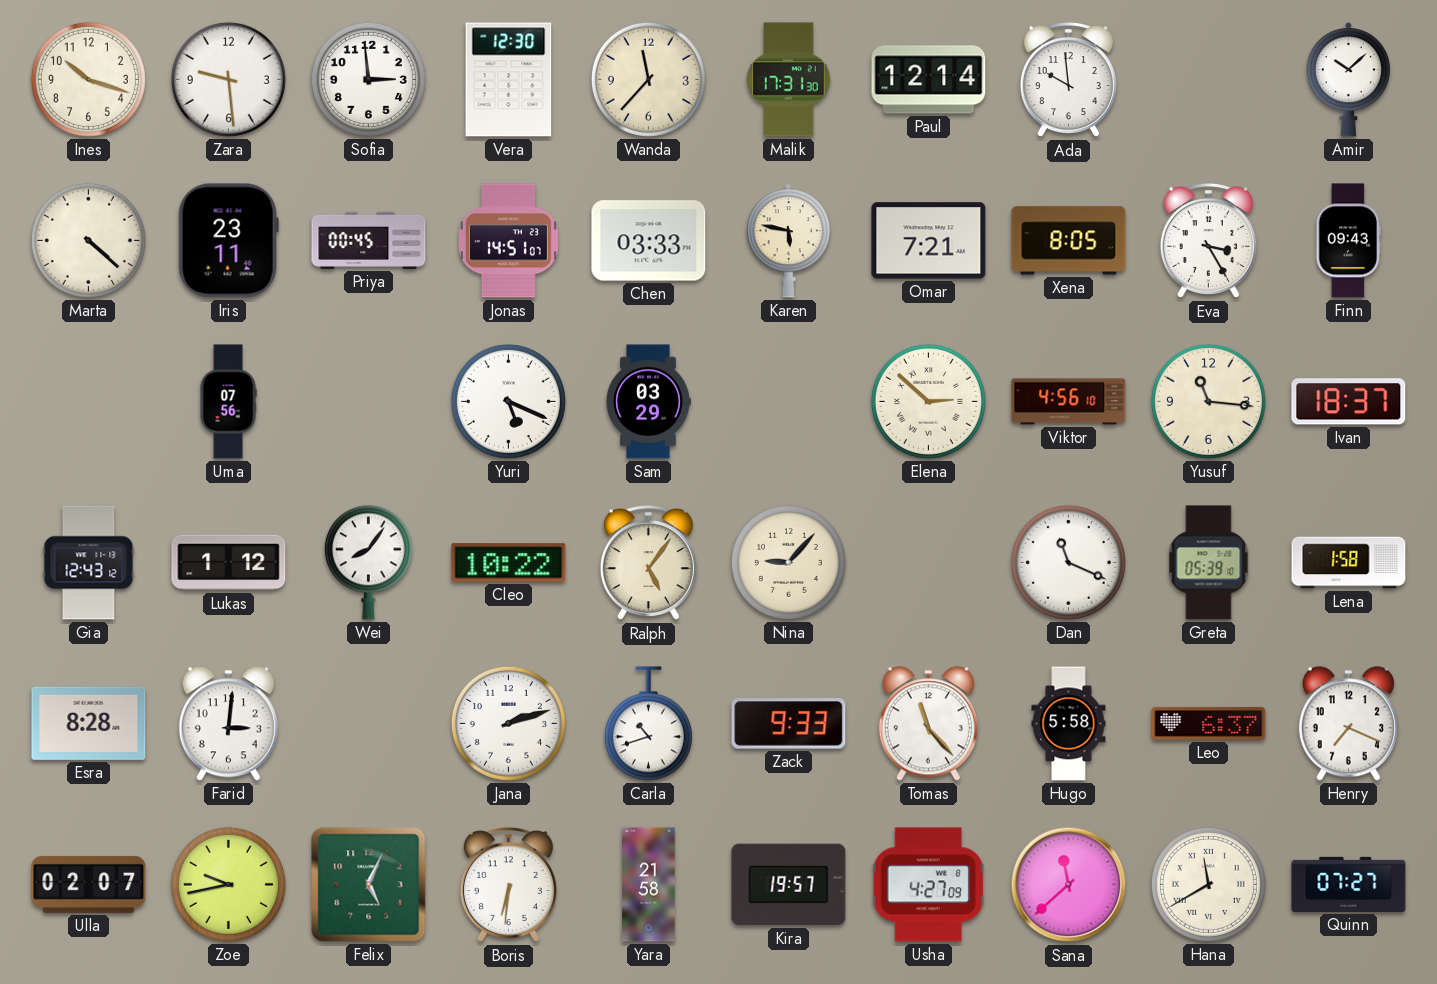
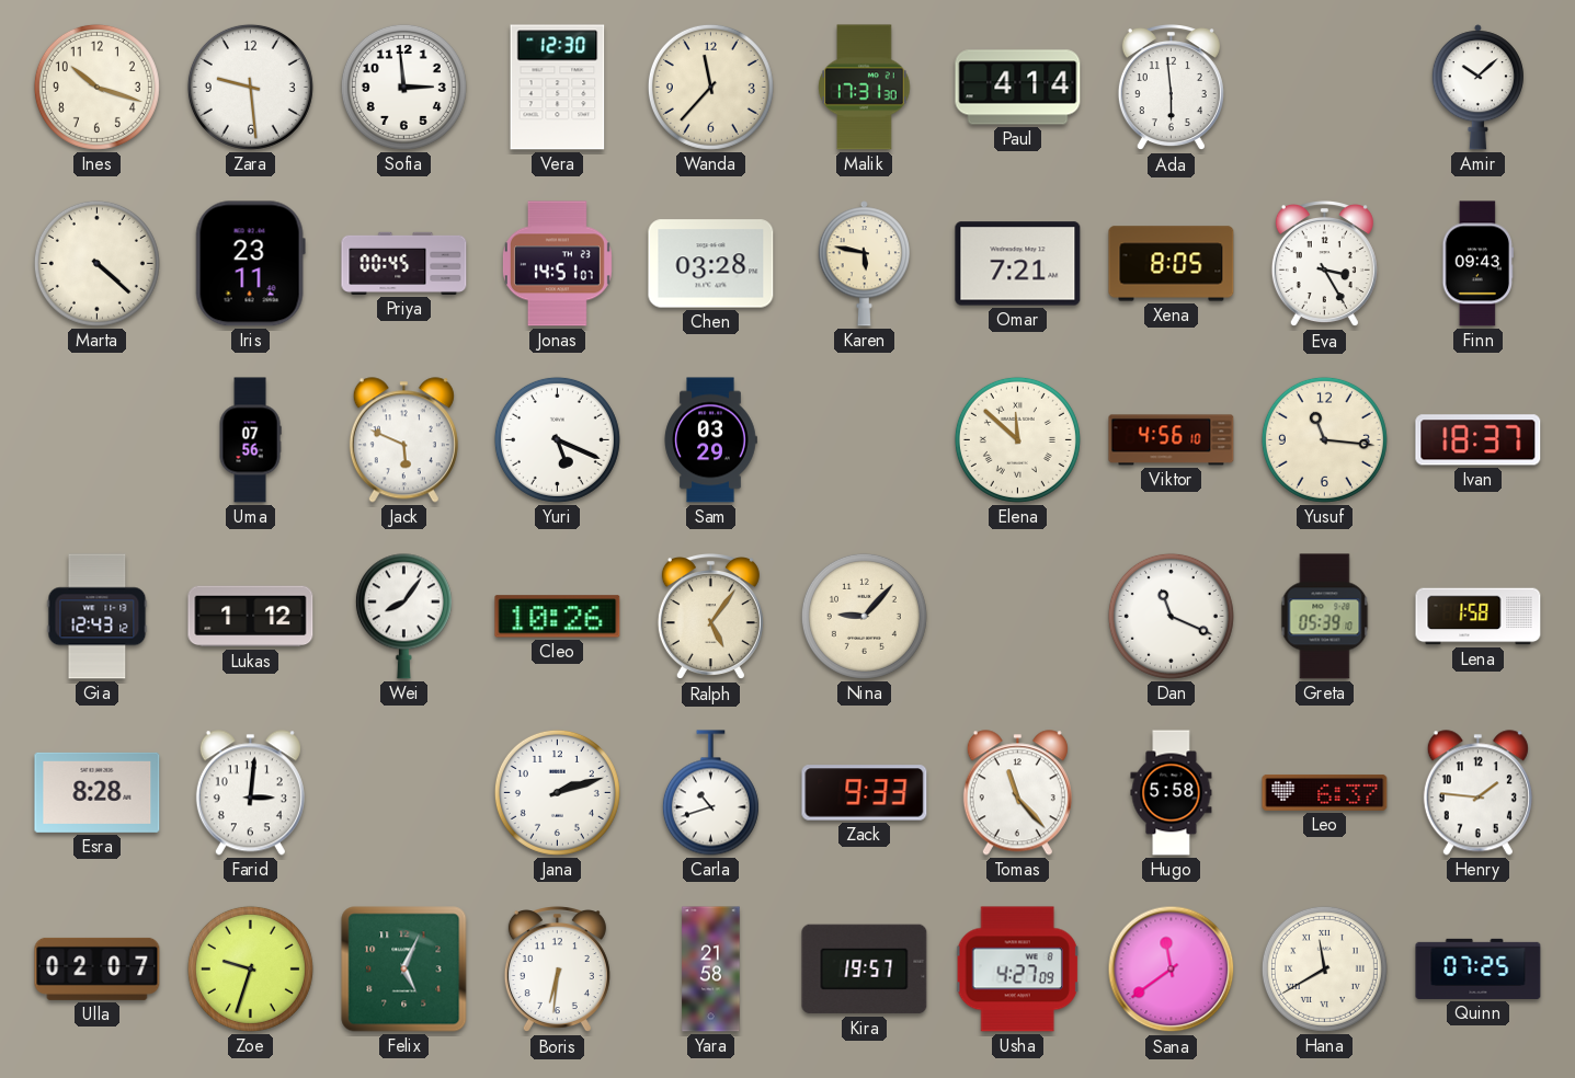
Paul: 12:14 -> 4:14
Ada: 9:59 -> 5:59
Chen: 03:33 -> 03:28
Jack: none -> 5:49
Elena: 2:52 -> 11:52
Cleo: 10:22 -> 10:26
Henry: 7:19 -> 1:46
Zoe: 9:43 -> 9:33
Sana: 11:38 -> 11:39
Quinn: 07:27 -> 07:25
